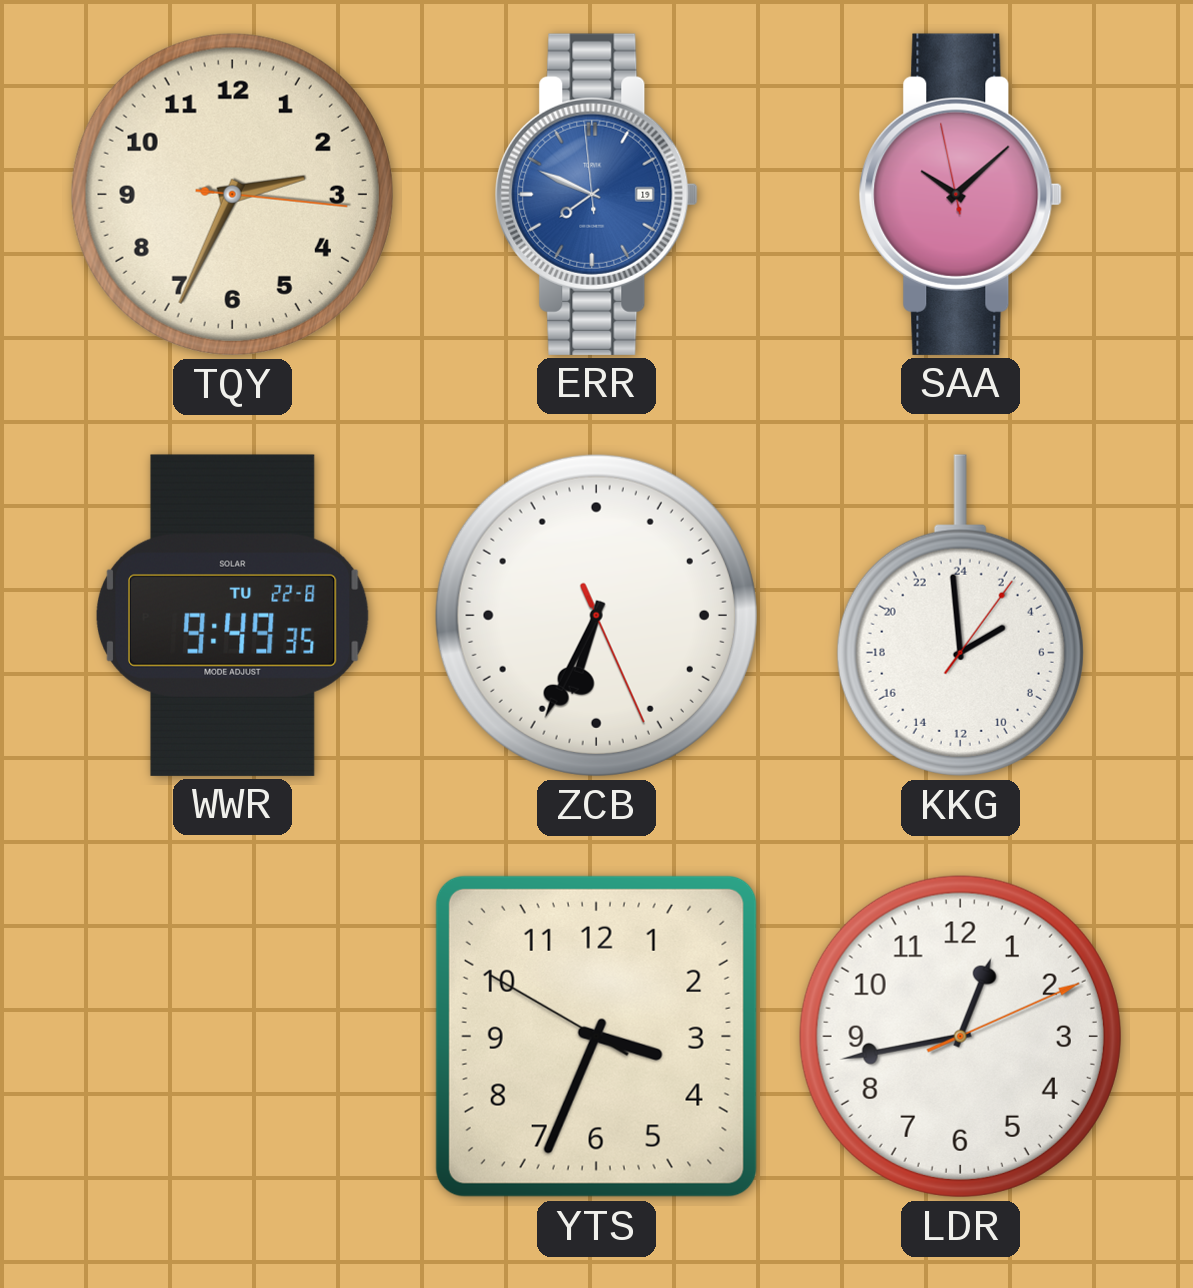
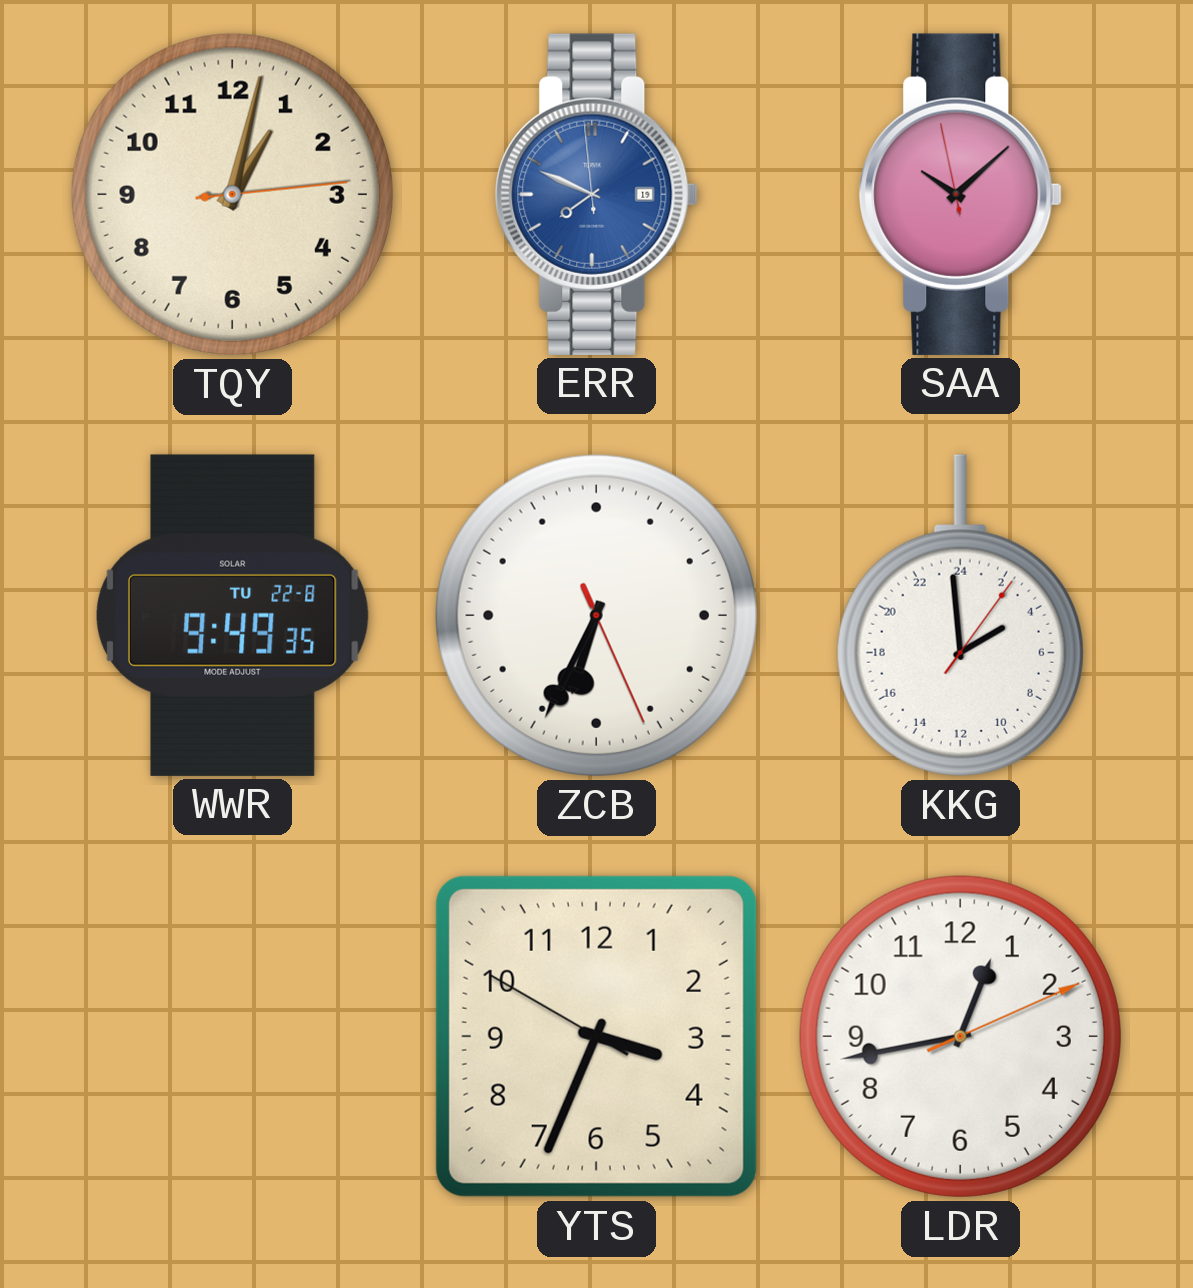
TQY: 2:34 -> 1:02
